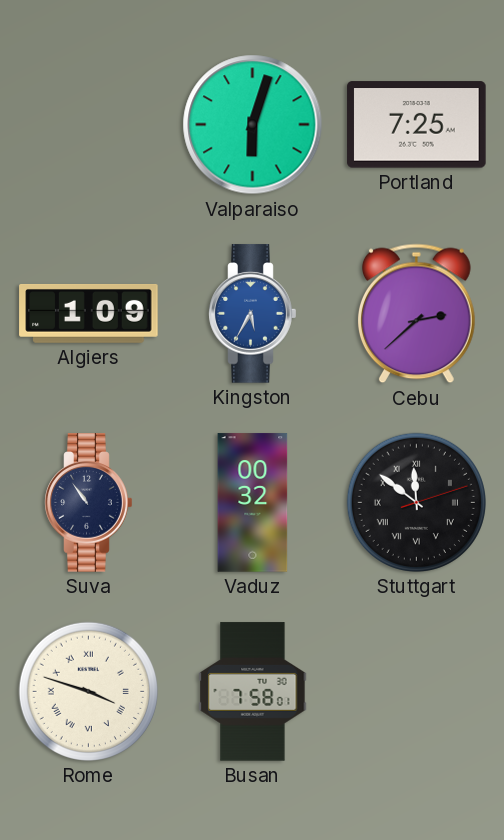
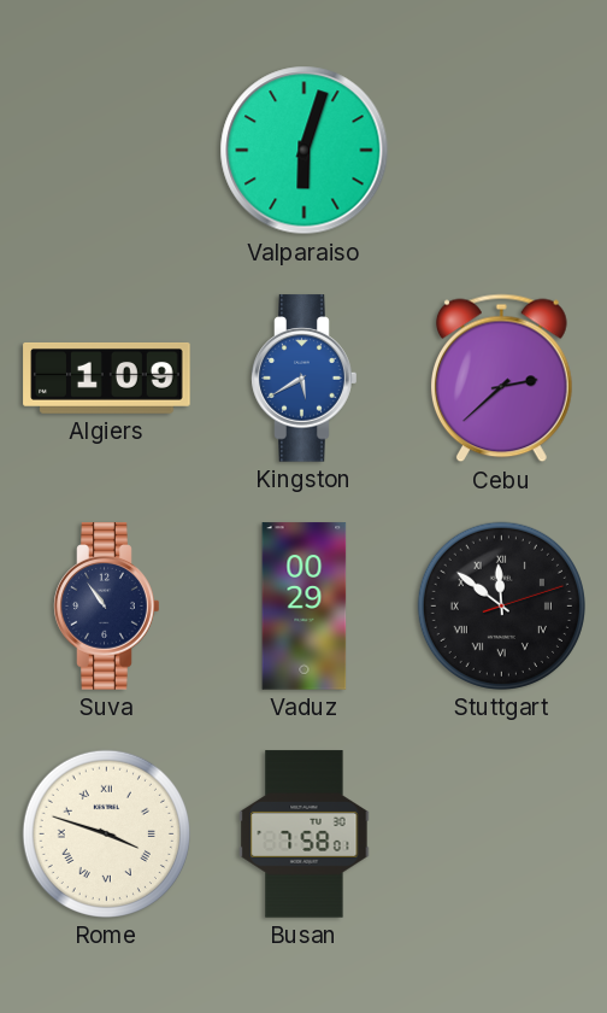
Portland: 7:25 -> none
Kingston: 5:35 -> 5:40
Vaduz: 00:32 -> 00:29
